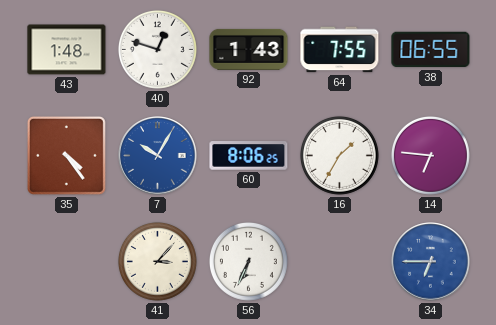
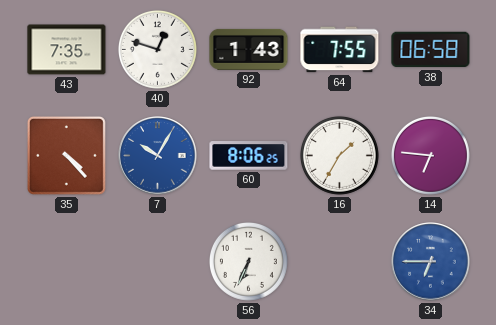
43: 1:48 -> 7:35
38: 06:55 -> 06:58
35: 4:24 -> 4:23
41: 3:07 -> none
